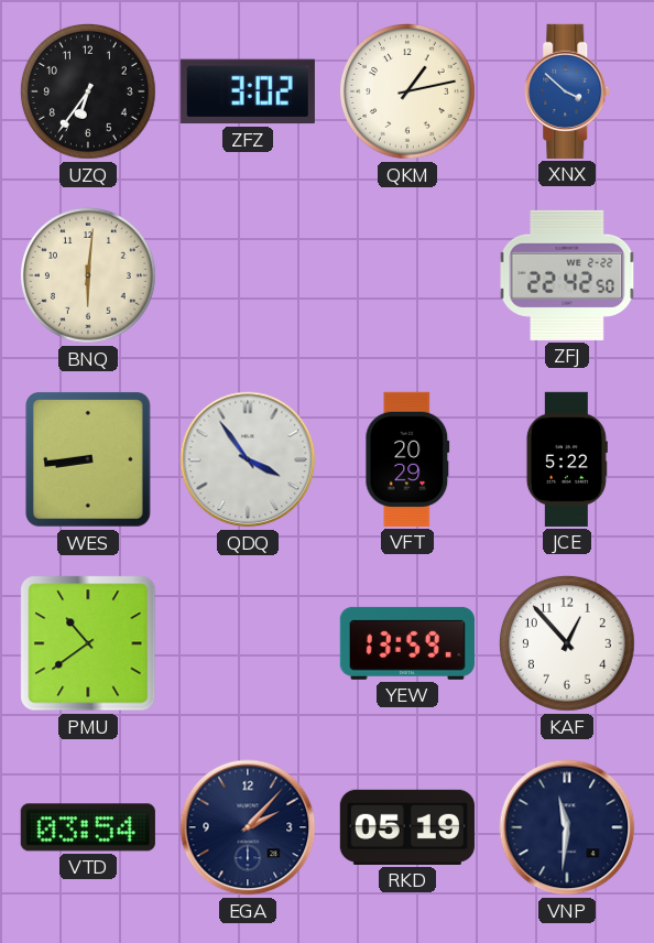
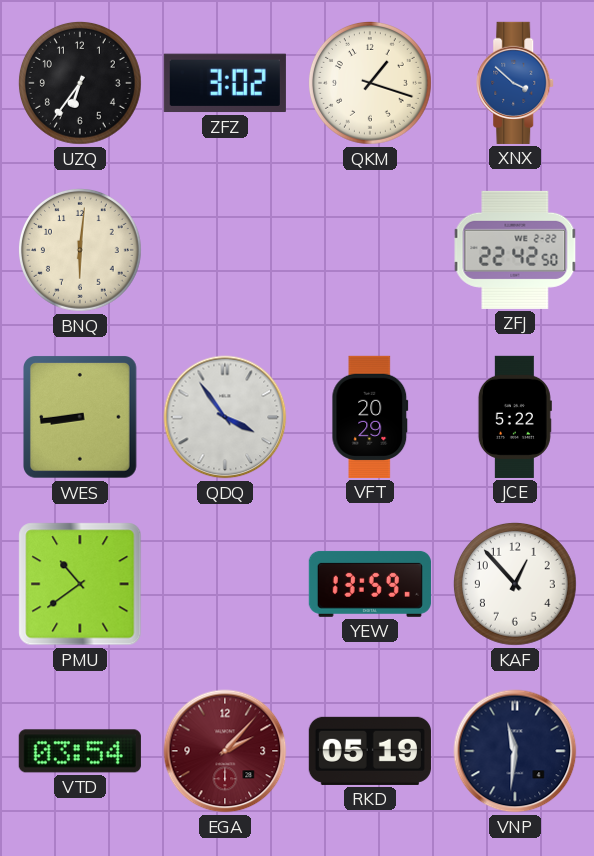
QKM: 1:13 -> 1:18
EGA dial: navy -> burgundy
